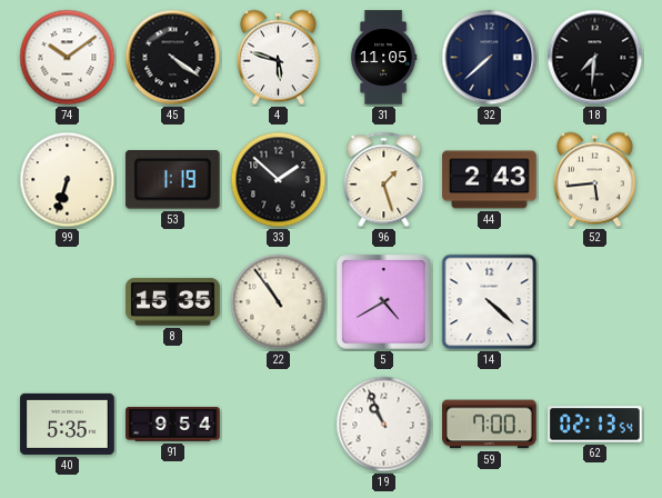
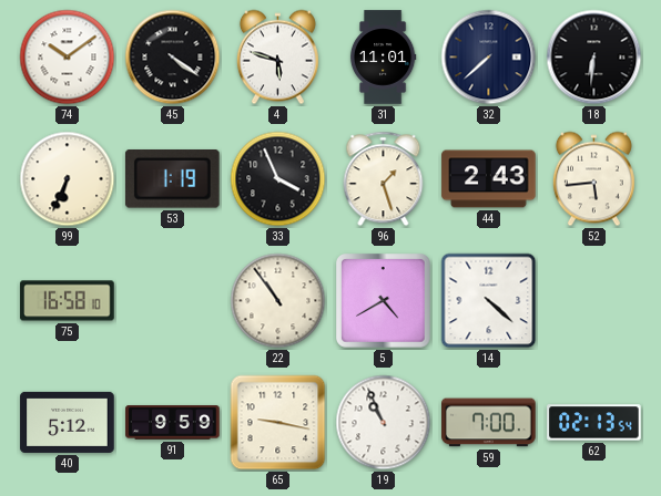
31: 11:05 -> 11:01
18: 7:31 -> 6:31
99: 6:33 -> 6:34
33: 1:52 -> 3:56
75: none -> 16:58
8: 15:35 -> none
40: 5:35 -> 5:12
91: 9:54 -> 9:59
65: none -> 9:17
